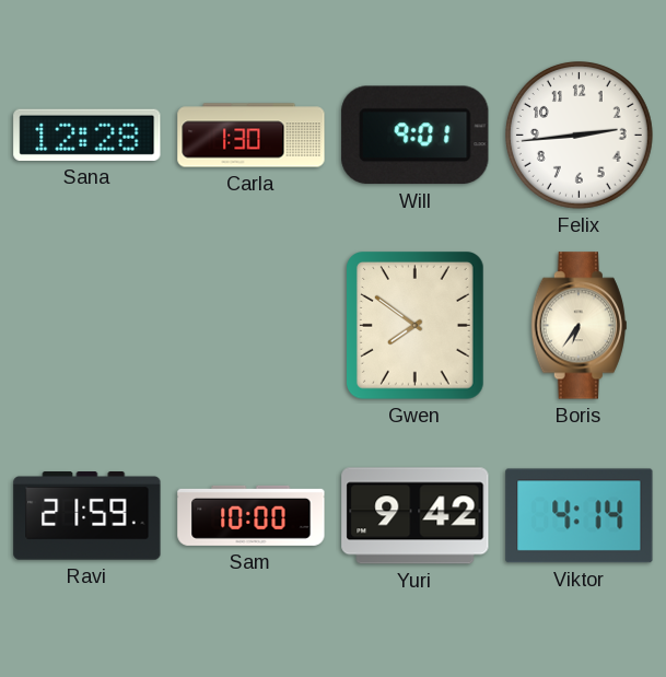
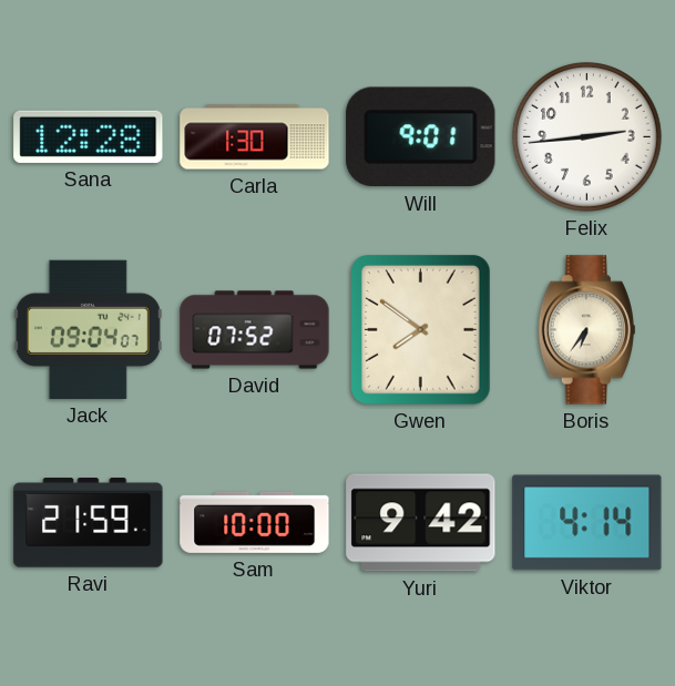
Jack: none -> 09:04
David: none -> 07:52
